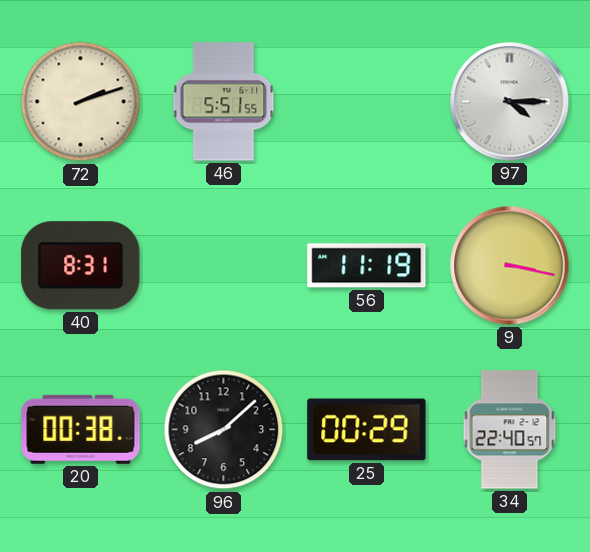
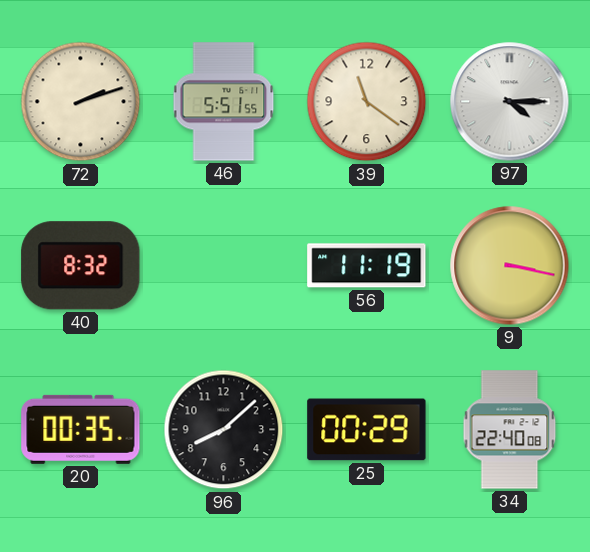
39: none -> 11:21
40: 8:31 -> 8:32
20: 00:38 -> 00:35
34: 22:40:57 -> 22:40:08
